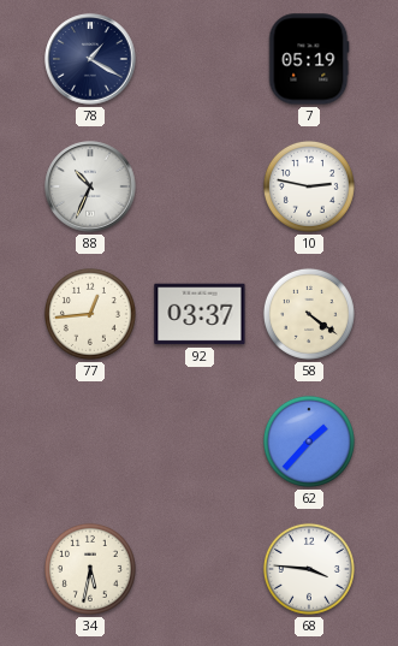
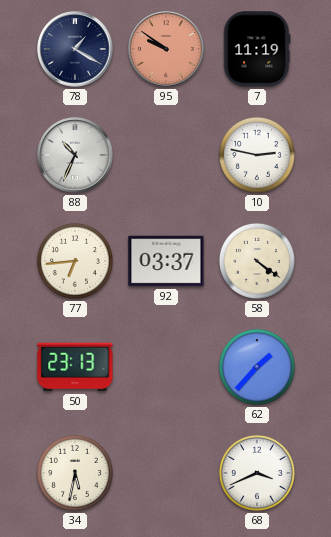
95: none -> 9:51
7: 05:19 -> 11:19
77: 12:44 -> 6:44
50: none -> 23:13
68: 3:46 -> 3:41
